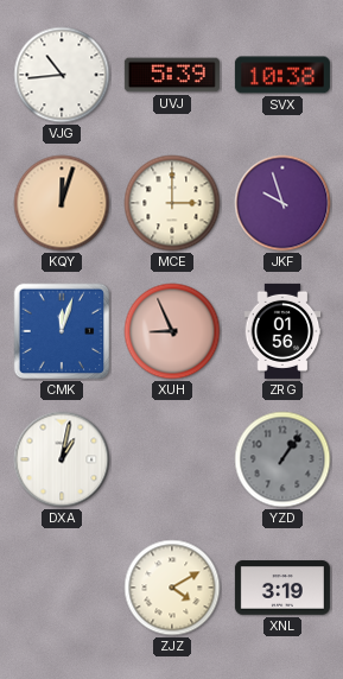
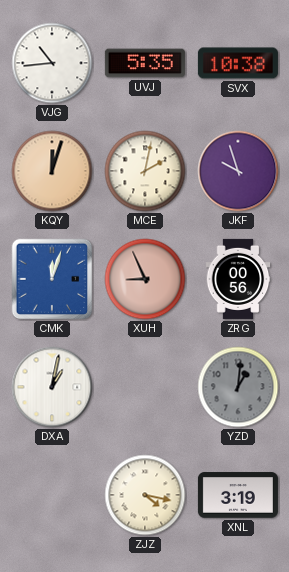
UVJ: 5:39 -> 5:35
MCE: 3:00 -> 2:02
ZRG: 01:56 -> 00:56
YZD: 1:06 -> 1:01
ZJZ: 4:10 -> 4:17
